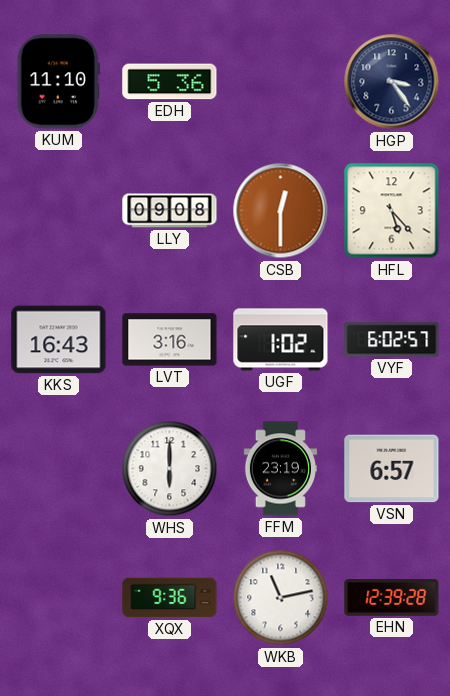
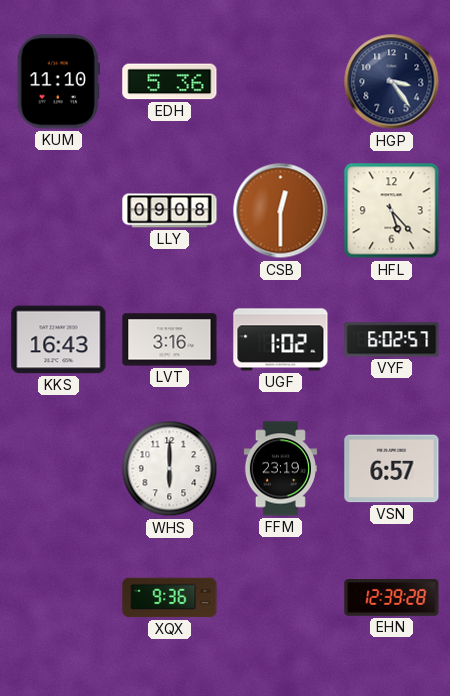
WKB: 11:13 -> none
